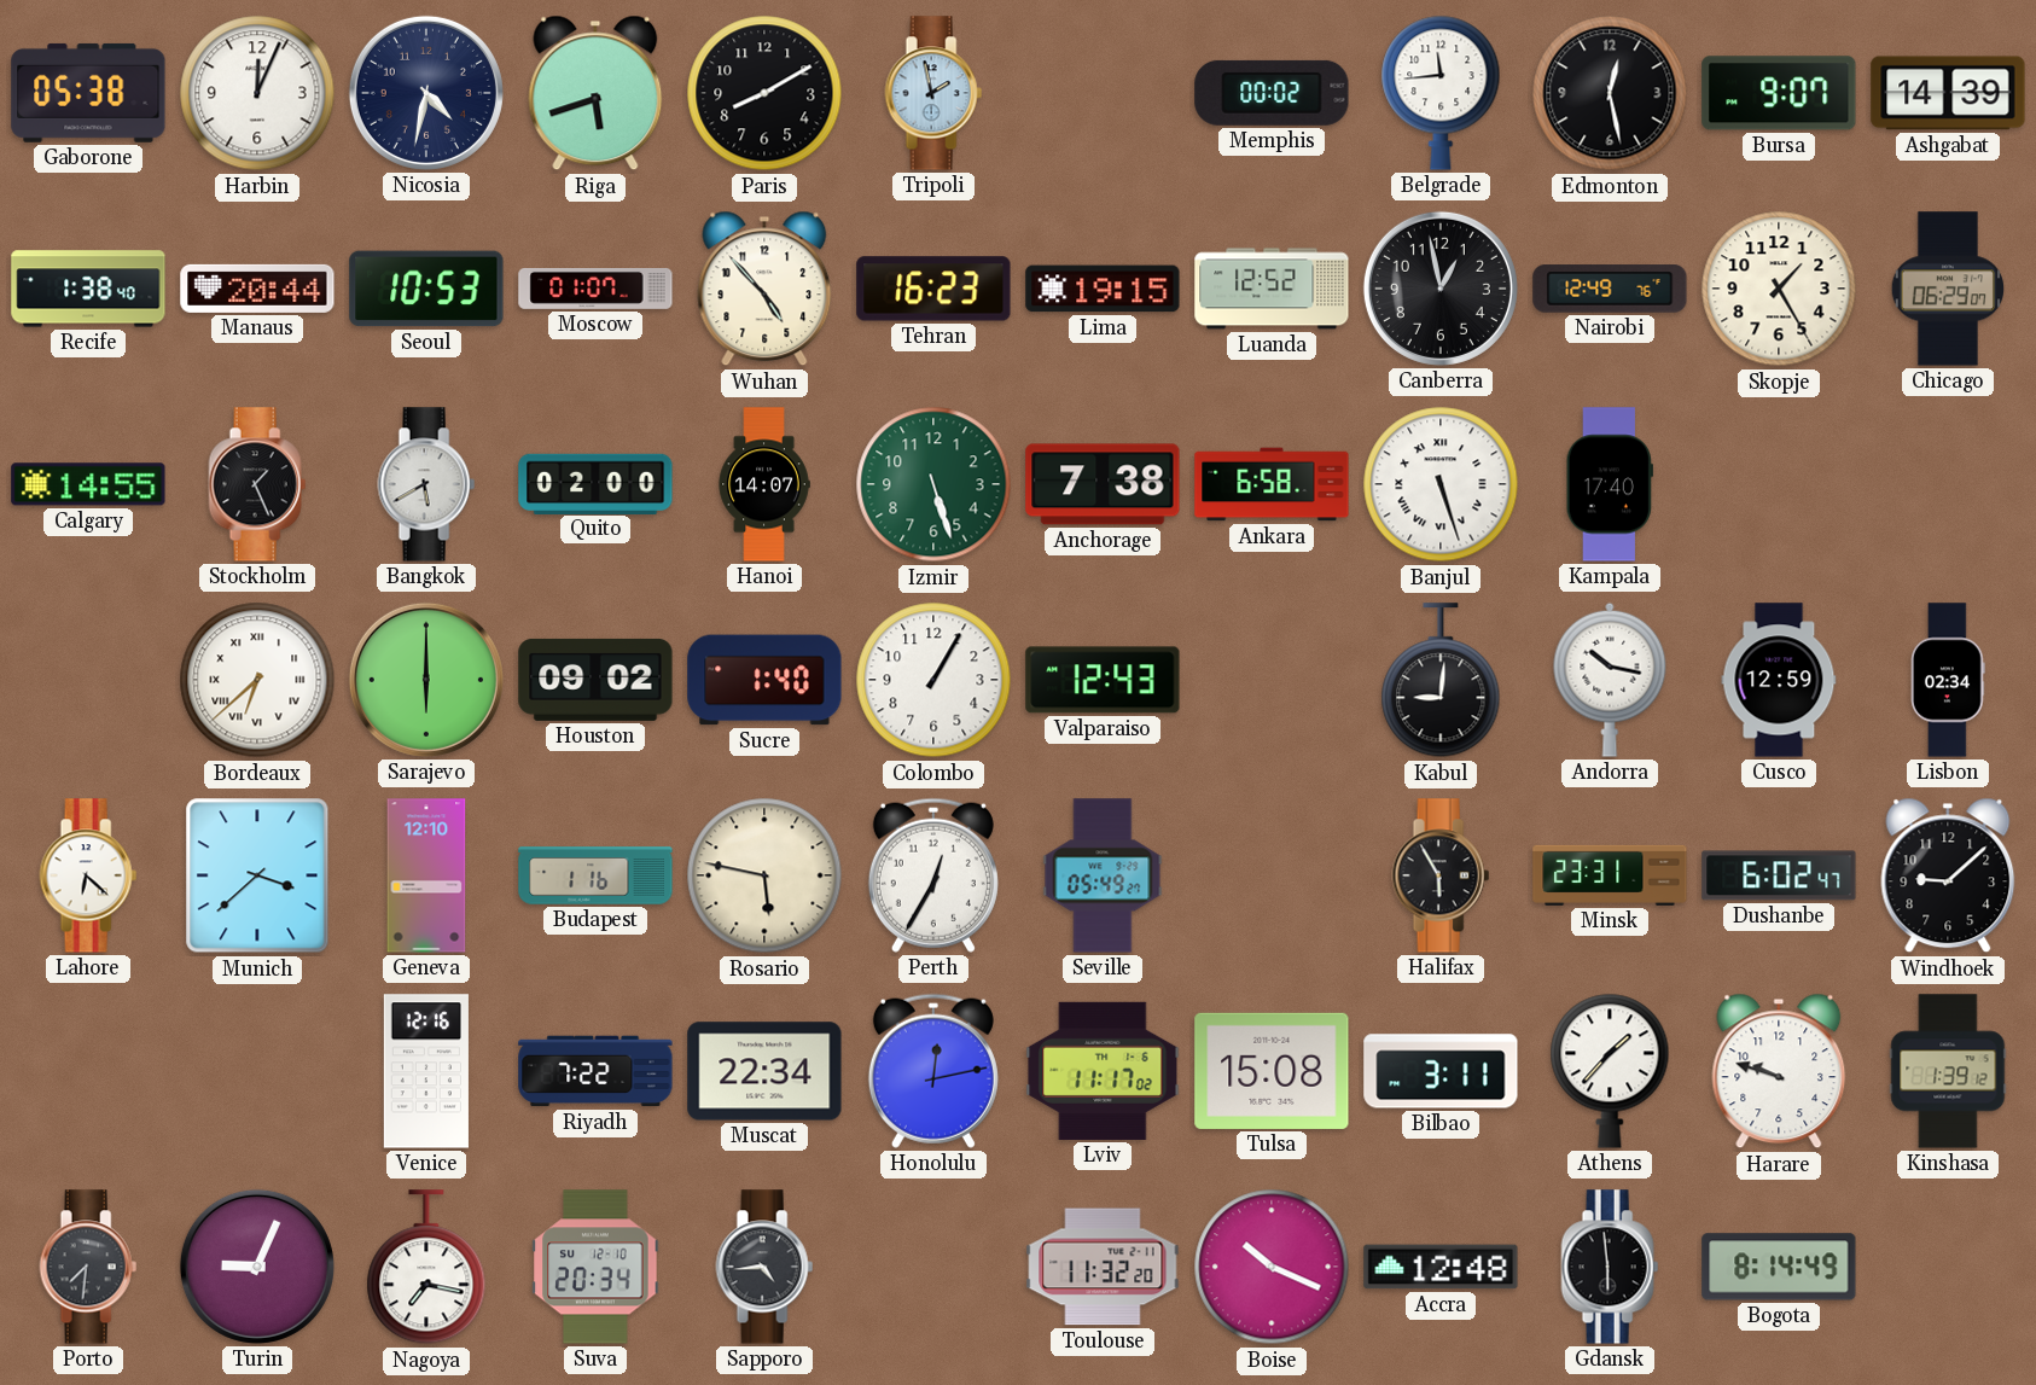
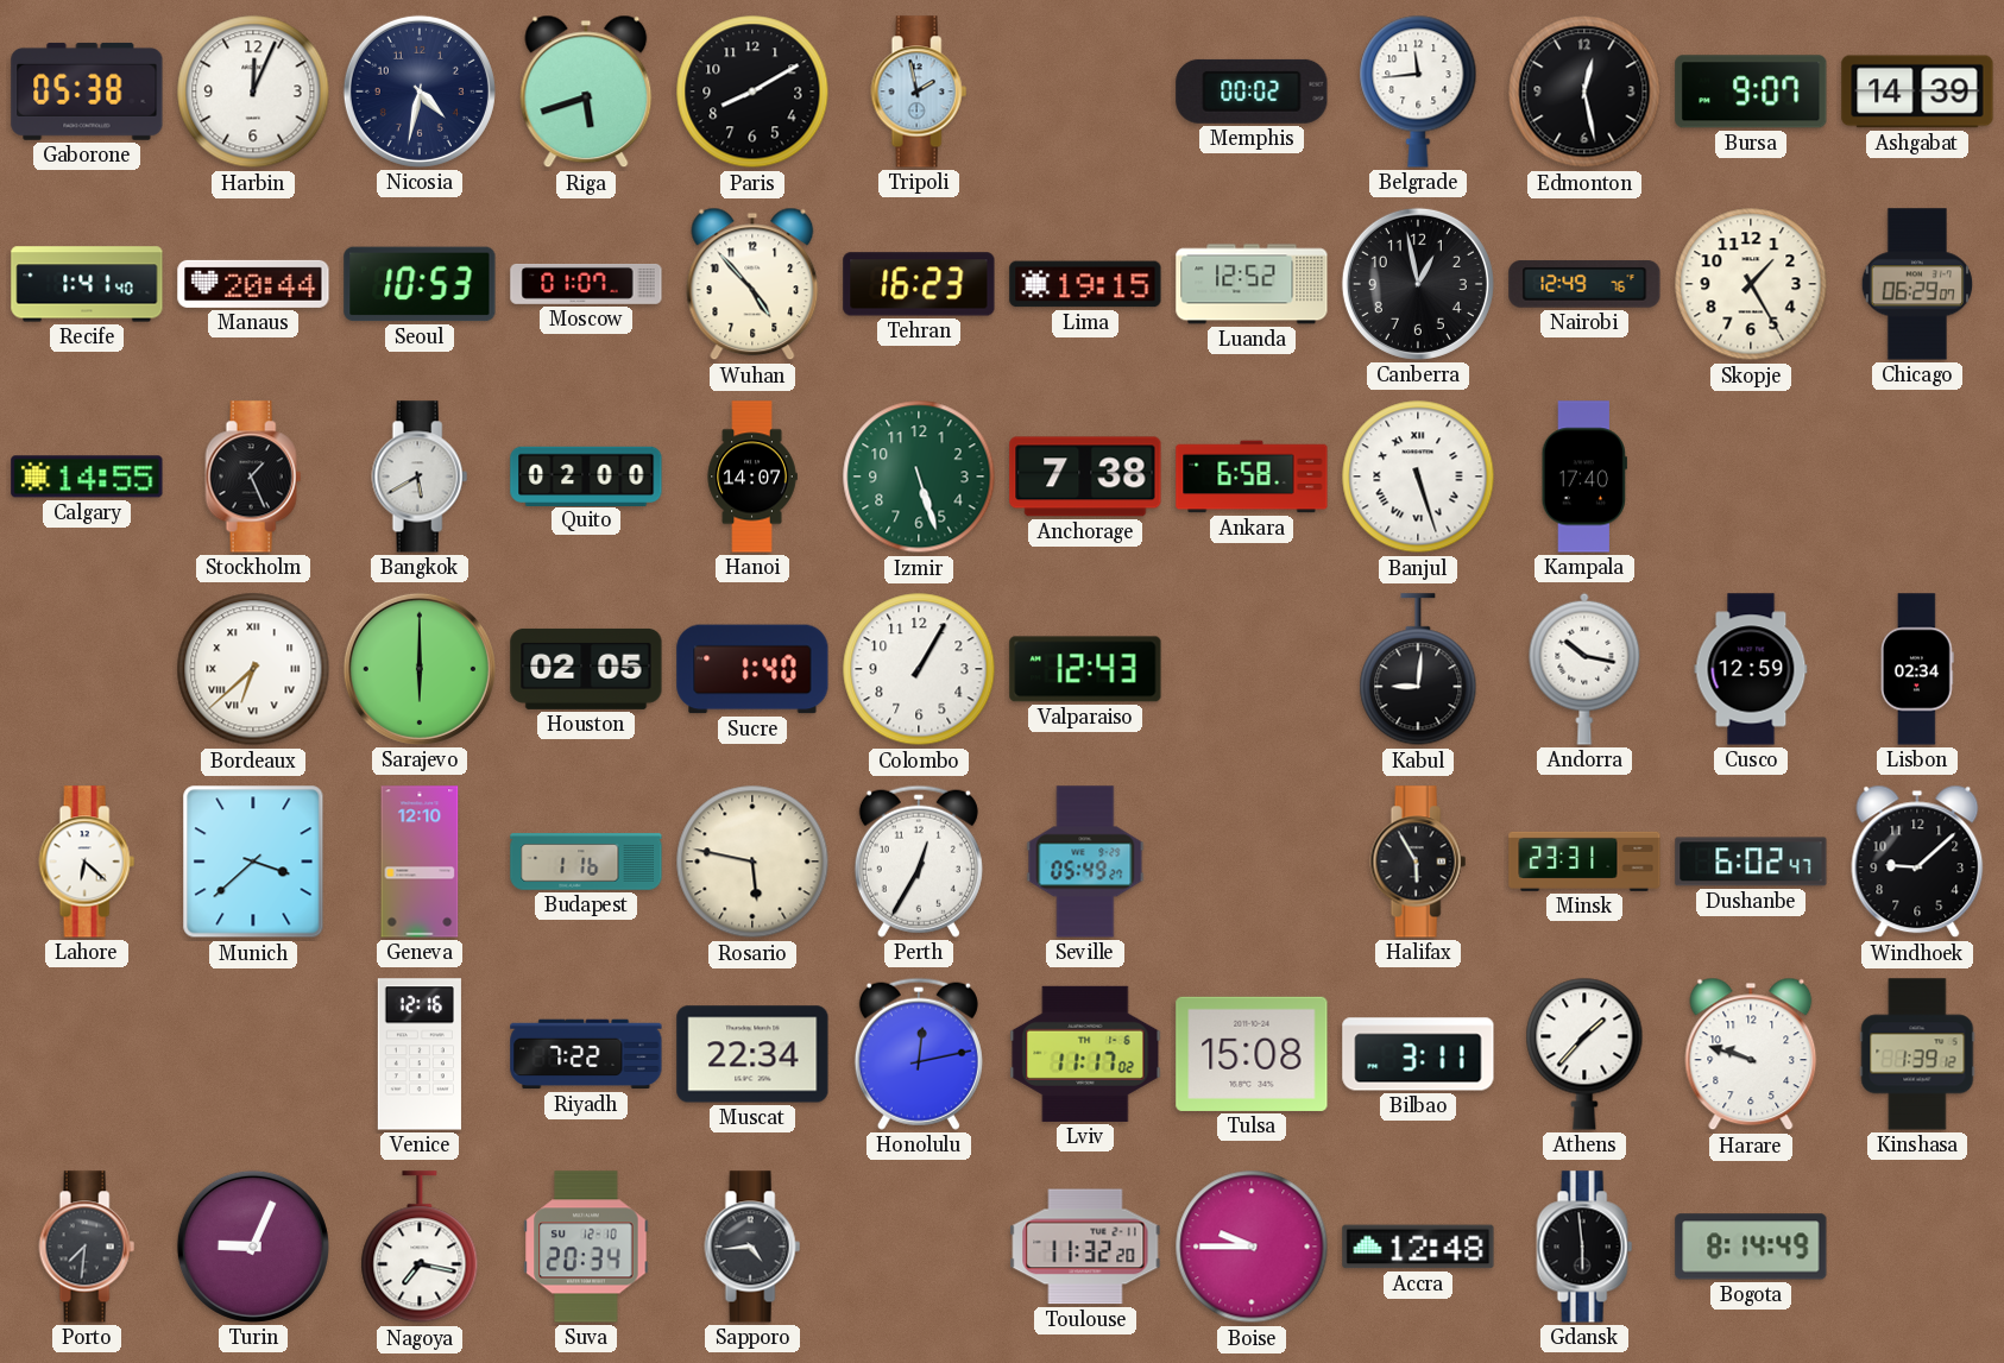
Recife: 1:38 -> 1:41
Houston: 09:02 -> 02:05
Boise: 10:19 -> 9:45
